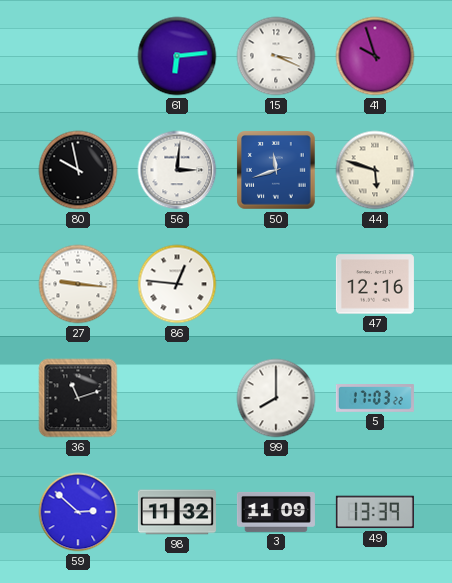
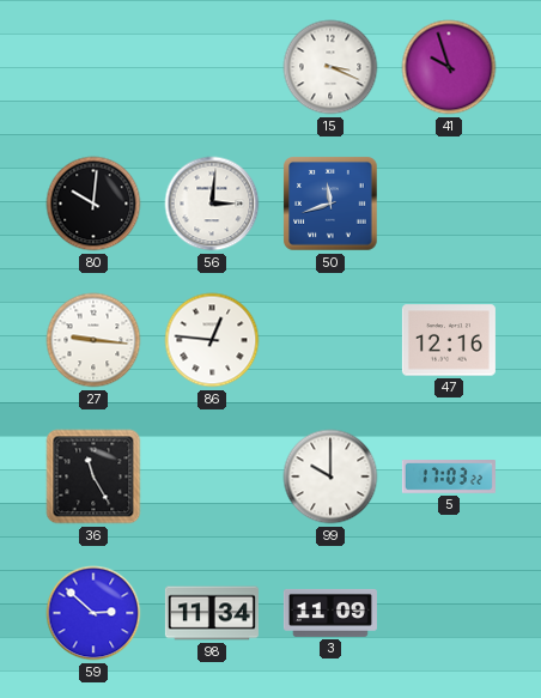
61: 6:14 -> none
80: 9:58 -> 10:01
44: 5:48 -> none
36: 11:12 -> 11:25
99: 8:00 -> 10:00
98: 11:32 -> 11:34
49: 13:39 -> none
